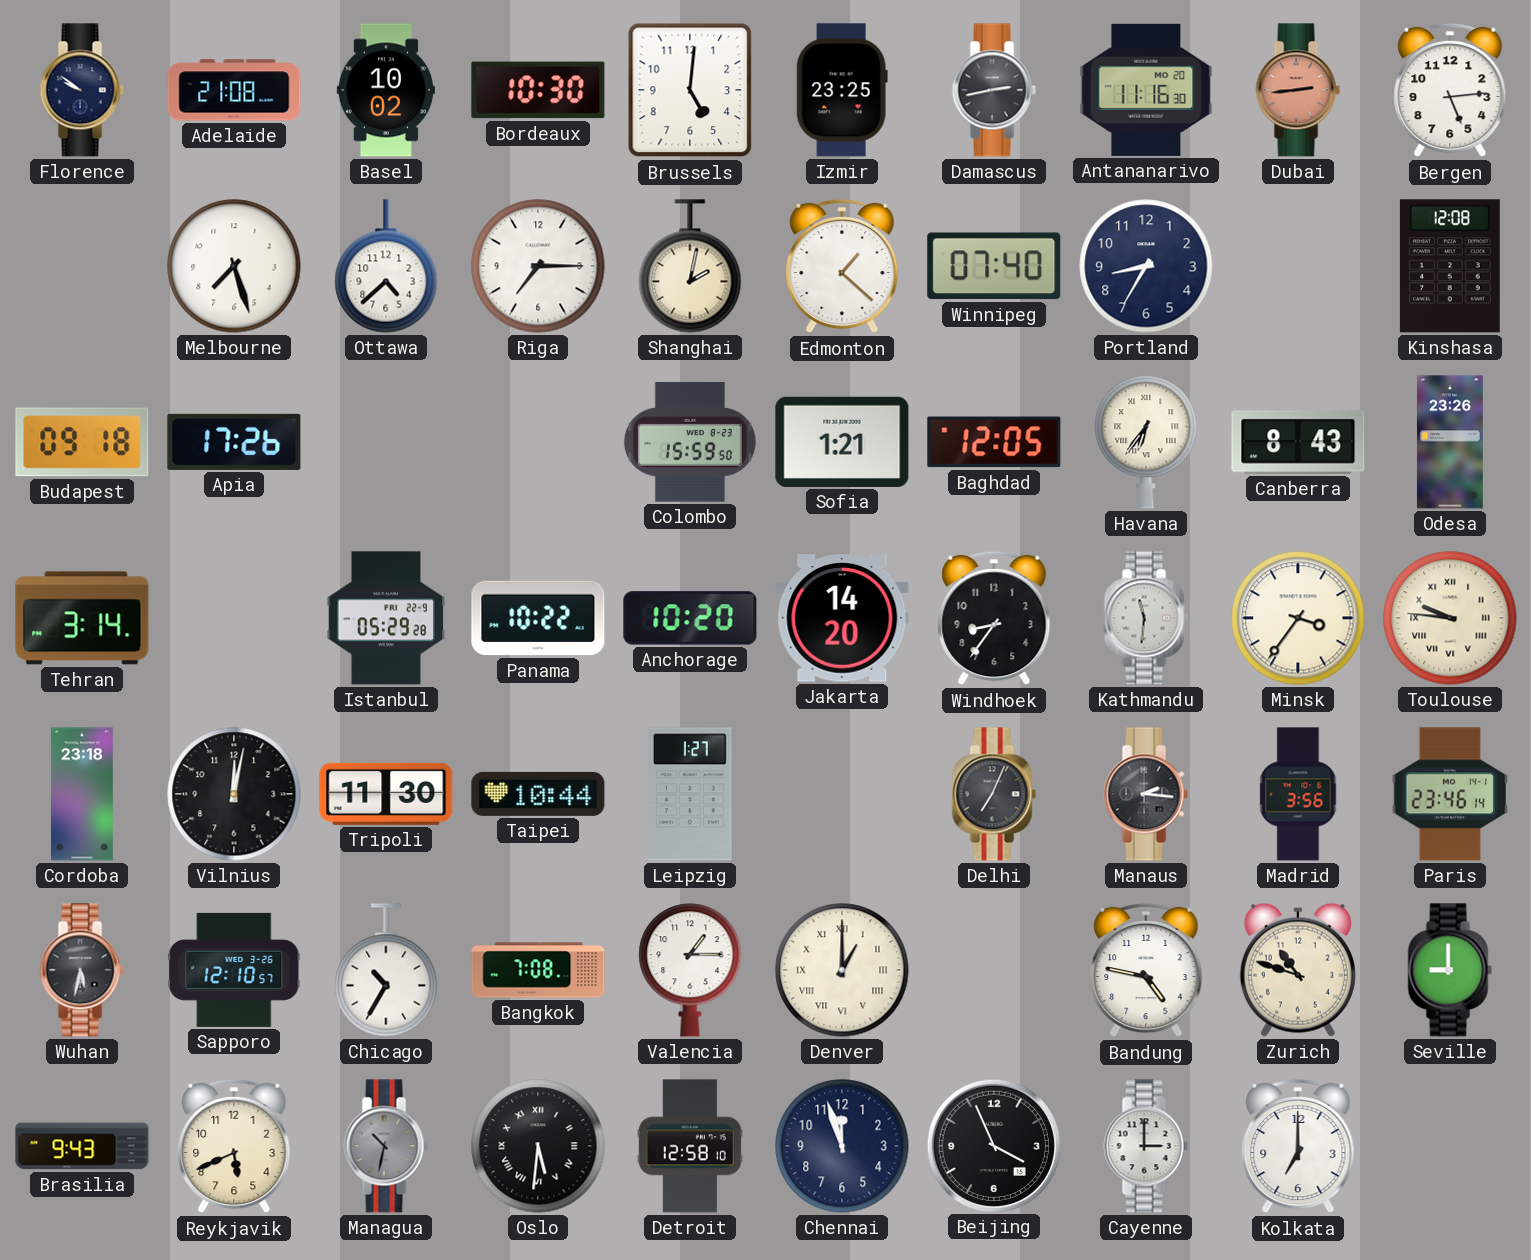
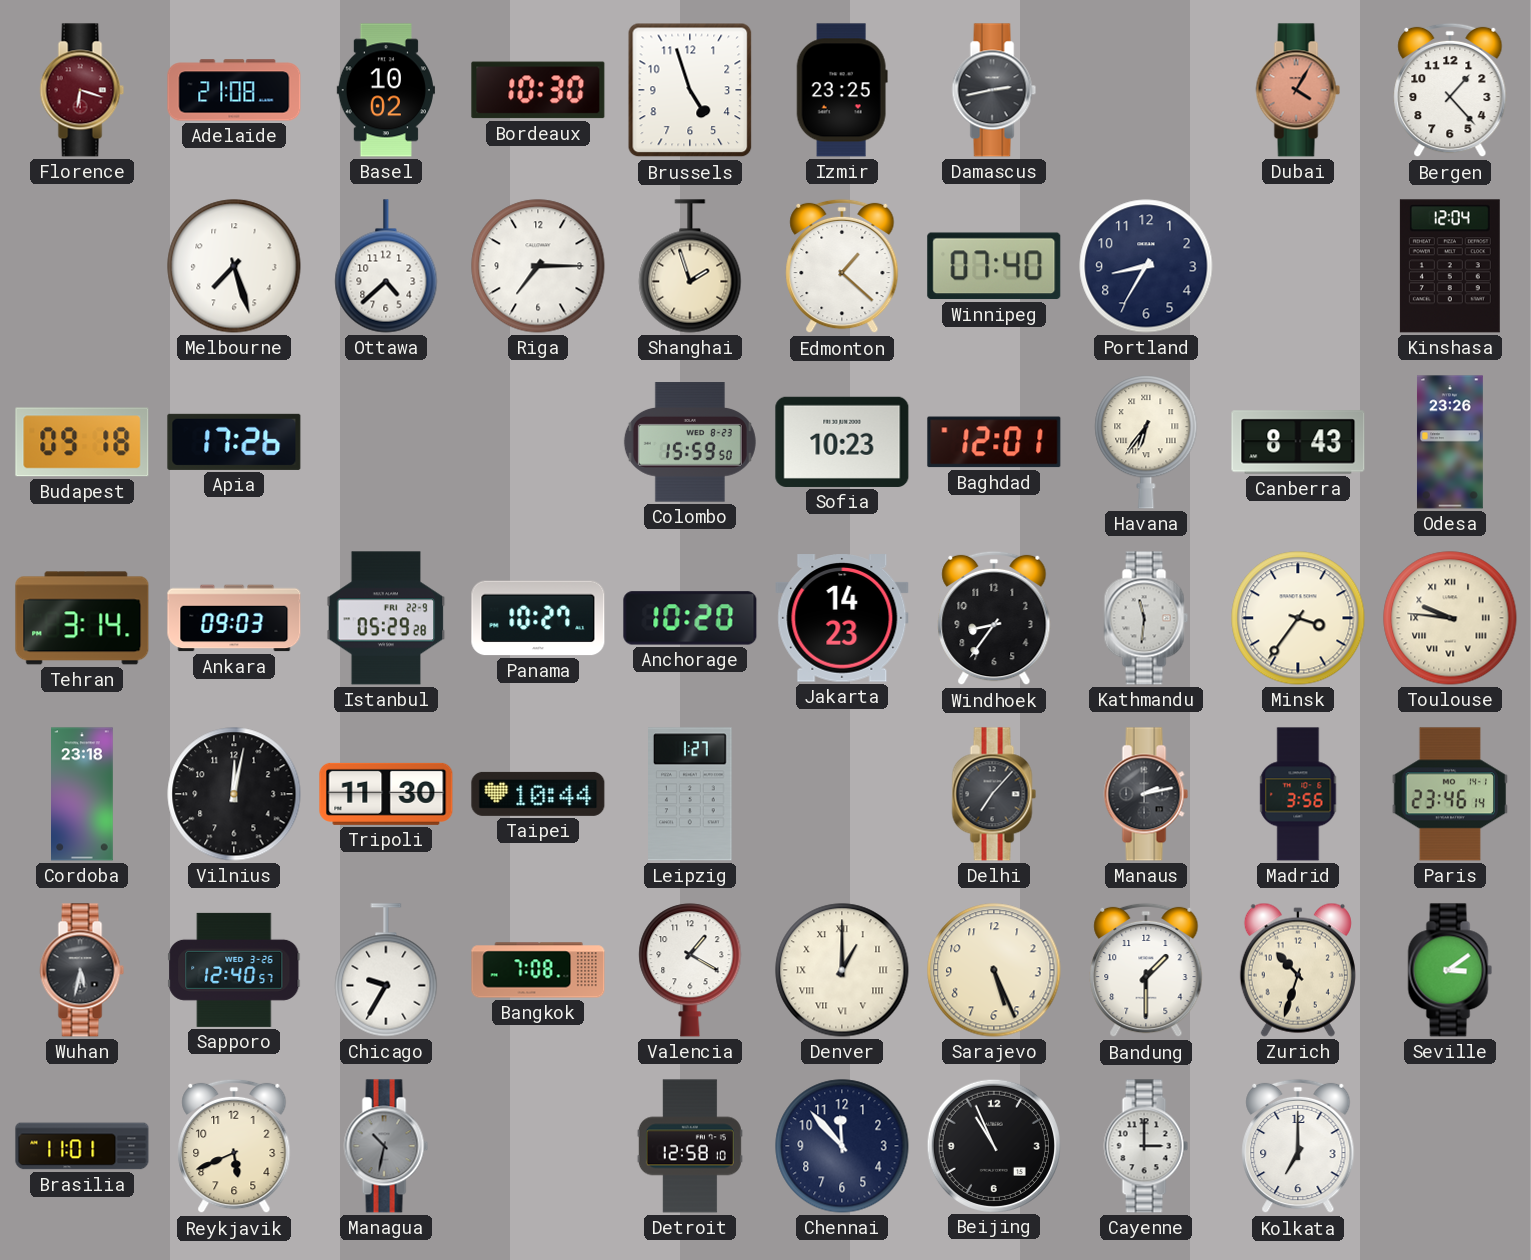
Florence: 9:51 -> 6:18
Florence dial: navy -> burgundy
Brussels: 5:01 -> 4:57
Antananarivo: 11:16 -> none
Dubai: 2:44 -> 4:05
Bergen: 5:14 -> 1:23
Shanghai: 2:02 -> 1:57
Kinshasa: 12:08 -> 12:04
Sofia: 1:21 -> 10:23
Baghdad: 12:05 -> 12:01
Ankara: none -> 09:03
Panama: 10:22 -> 10:27
Jakarta: 14:20 -> 14:23
Delhi: 7:04 -> 7:07
Manaus: 2:16 -> 2:13
Sapporo: 12:10 -> 12:40
Chicago: 10:35 -> 9:35
Valencia: 1:15 -> 1:20
Sarajevo: none -> 5:26
Bandung: 4:47 -> 1:30
Zurich: 10:48 -> 10:33
Seville: 9:00 -> 3:09
Brasilia: 9:43 -> 11:01
Oslo: 5:31 -> none
Chennai: 11:57 -> 11:53
Beijing: 3:56 -> 10:56
